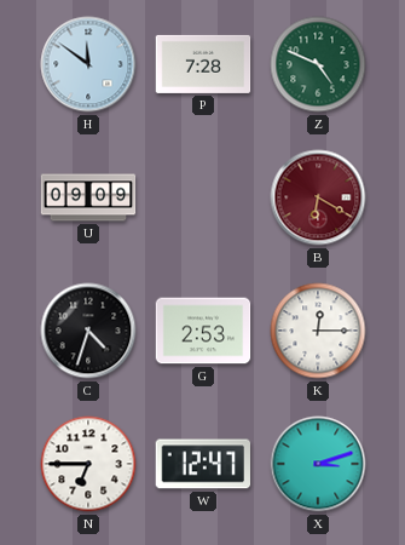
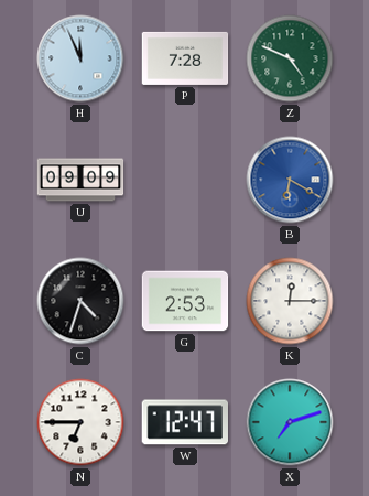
H: 11:51 -> 11:56
B dial: burgundy -> blue
X: 3:12 -> 7:12
